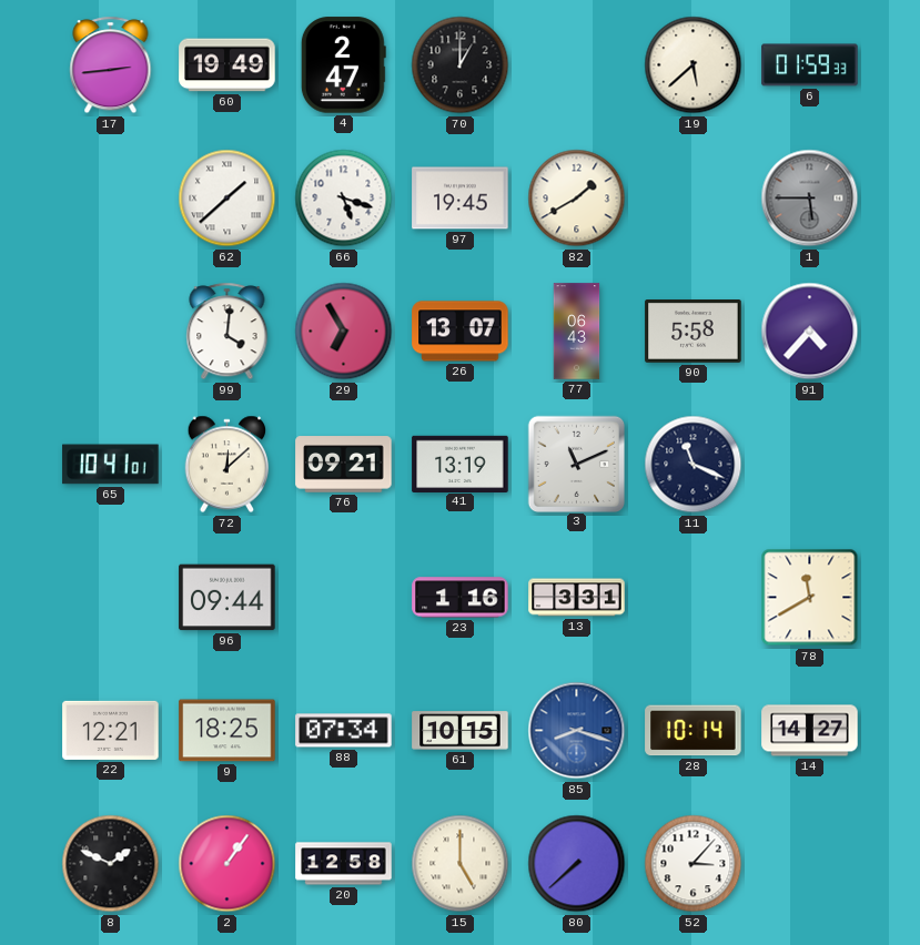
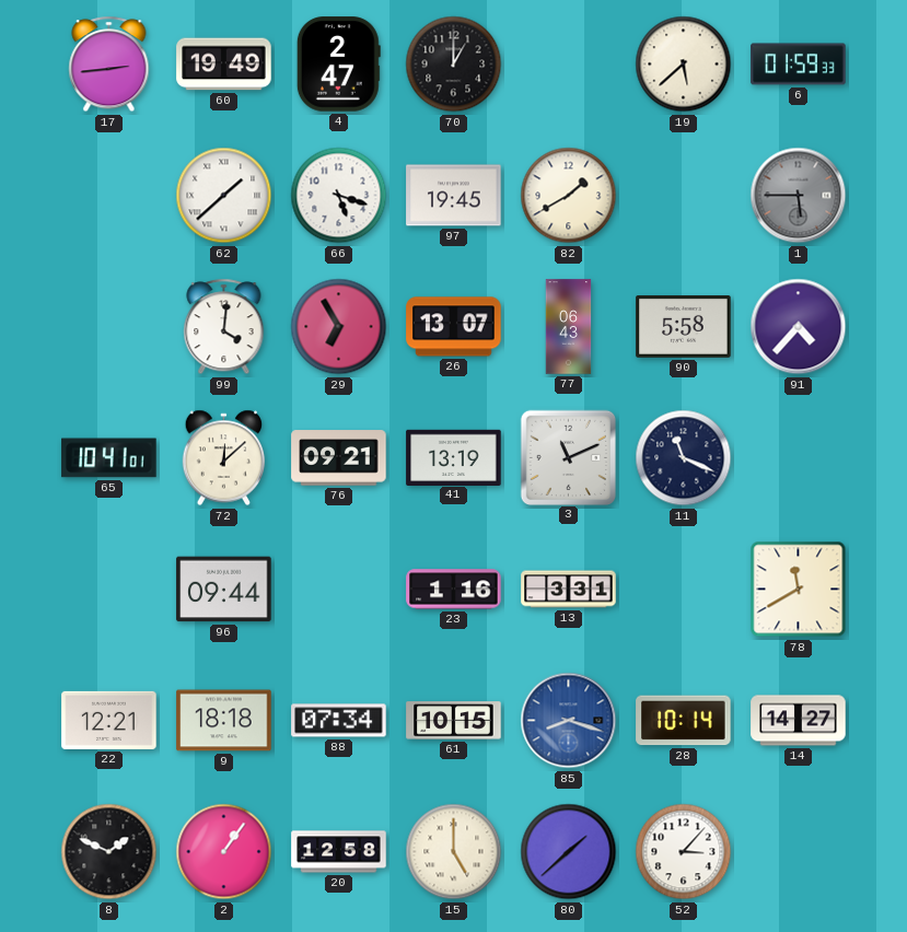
9: 18:25 -> 18:18
80: 7:38 -> 1:38
